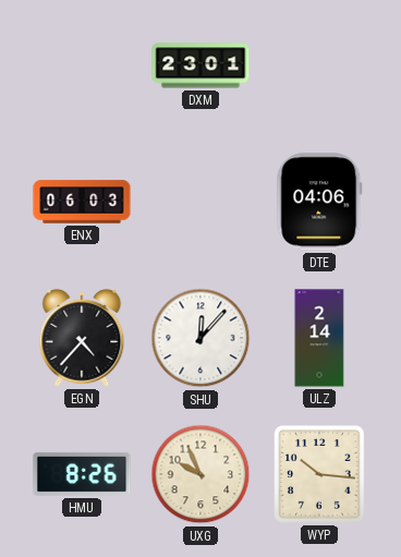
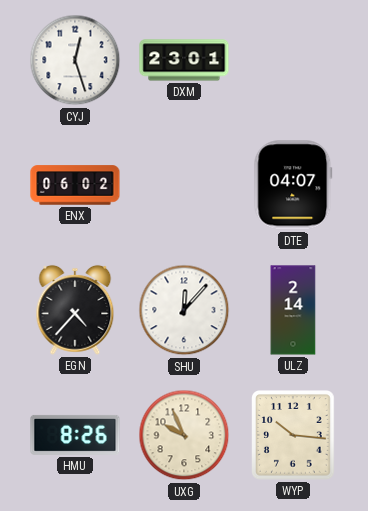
CYJ: none -> 12:27
ENX: 06:03 -> 06:02
DTE: 04:06 -> 04:07
